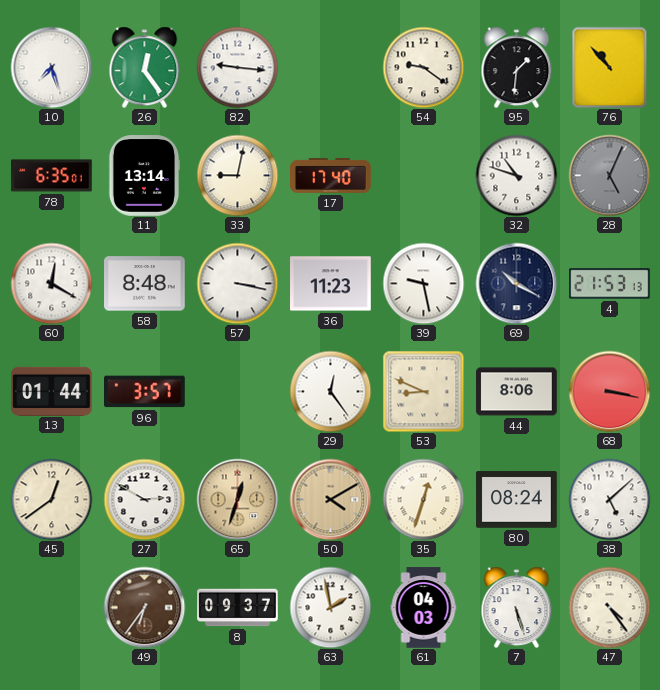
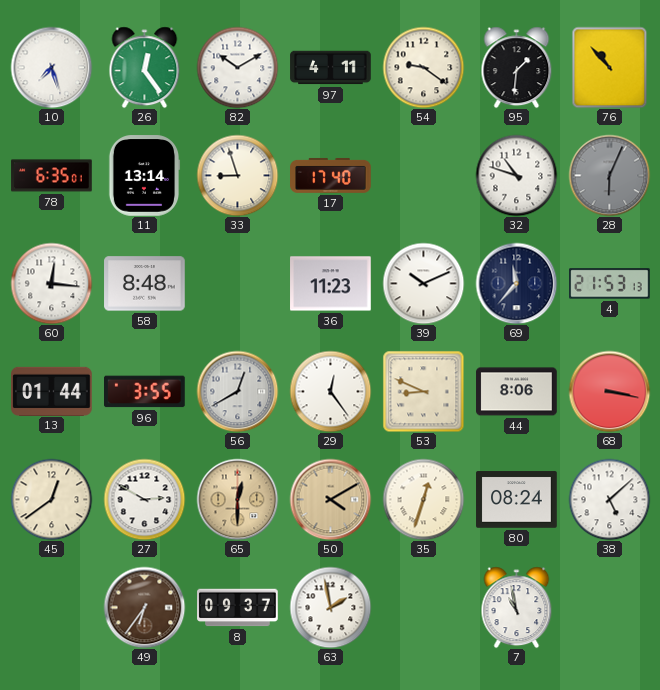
82: 9:16 -> 10:10
97: none -> 4:11
33: 9:02 -> 8:57
28: 5:04 -> 6:04
60: 12:20 -> 12:16
57: 3:17 -> none
39: 9:28 -> 10:11
69: 10:20 -> 11:37
96: 3:57 -> 3:55
56: none -> 12:40
65: 12:33 -> 12:30
61: 04:03 -> none
7: 5:27 -> 10:58
47: 4:24 -> none
